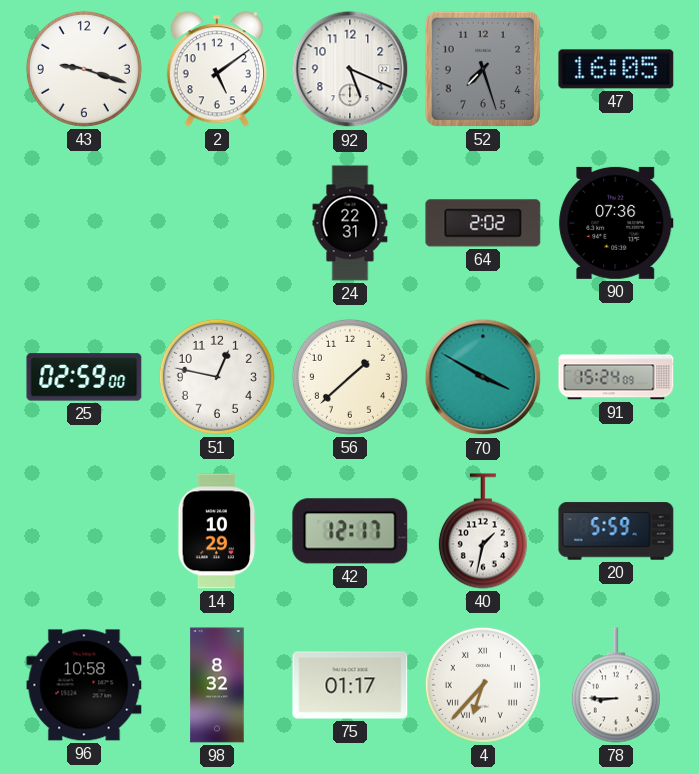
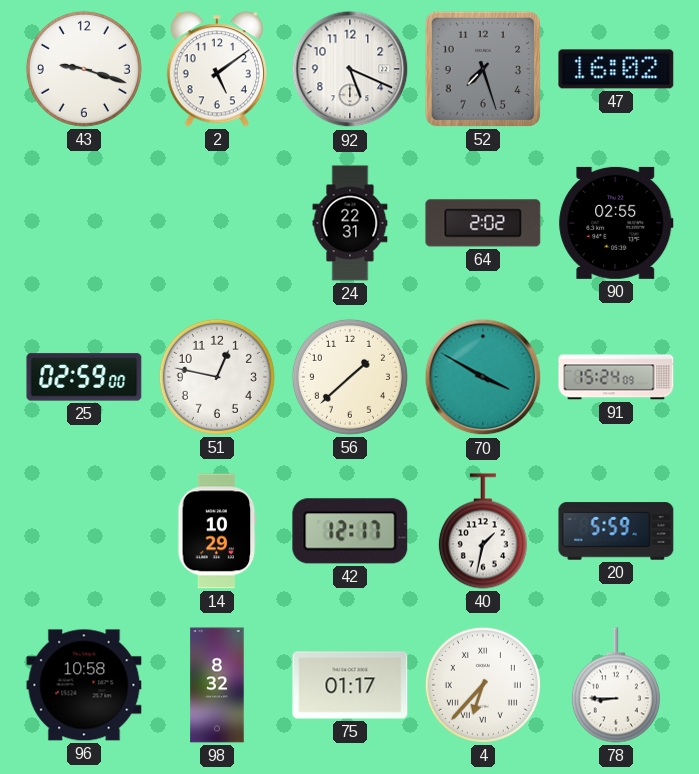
47: 16:05 -> 16:02
90: 07:36 -> 02:55
